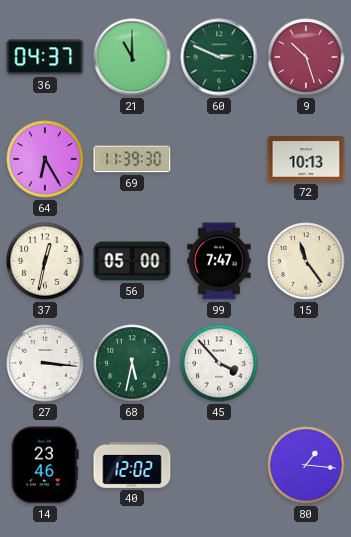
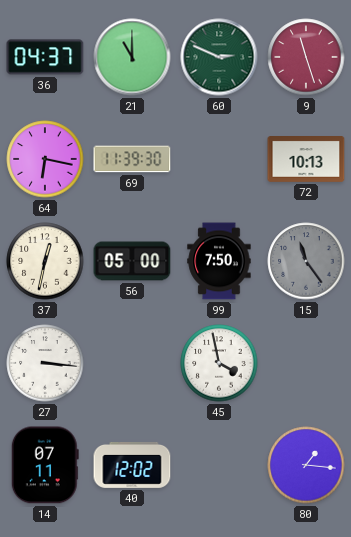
9: 10:27 -> 11:27
64: 6:25 -> 6:17
99: 7:47 -> 7:50
15 dial: cream -> grey
68: 5:32 -> none
45: 3:53 -> 3:58
14: 23:46 -> 07:11
